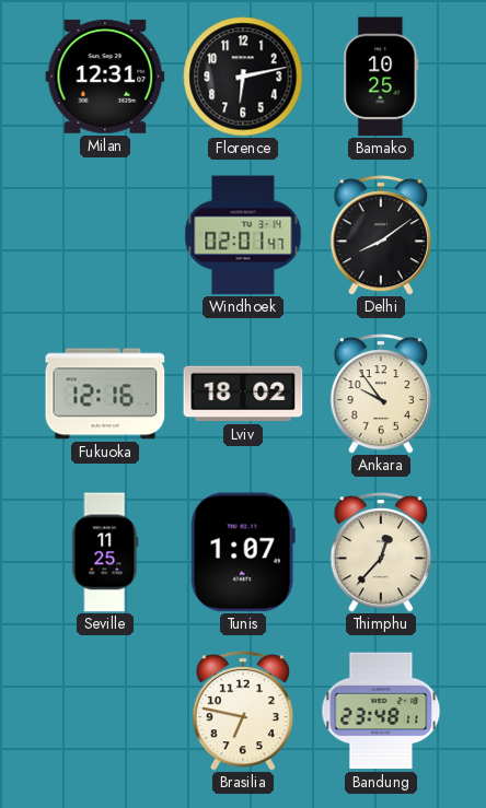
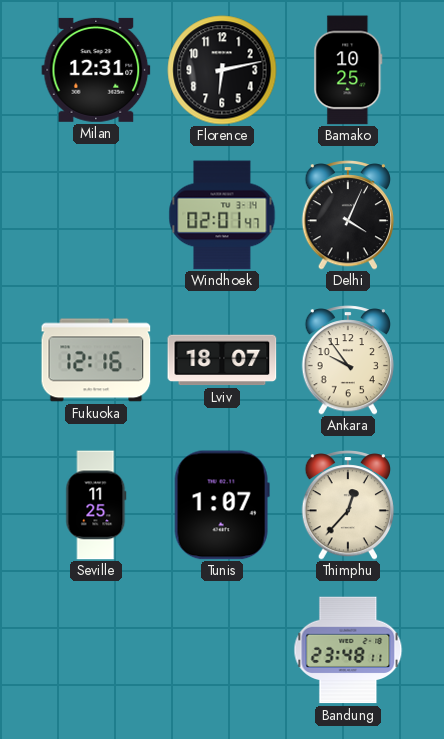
Delhi: 8:09 -> 4:04
Lviv: 18:02 -> 18:07
Brasilia: 6:47 -> none
